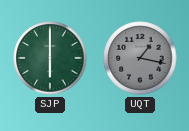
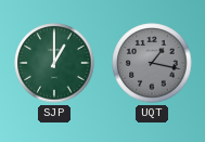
SJP: 6:00 -> 1:00
